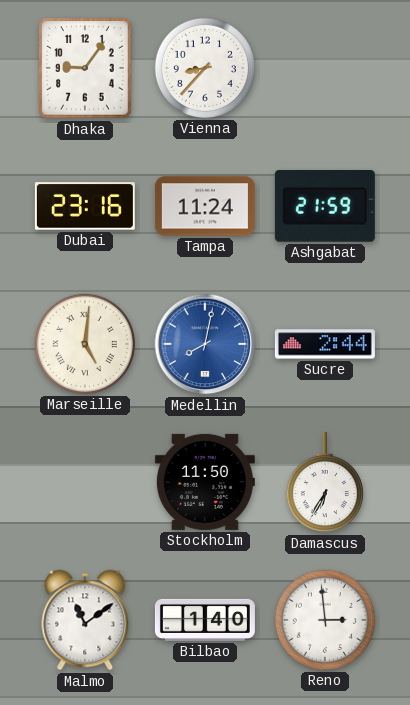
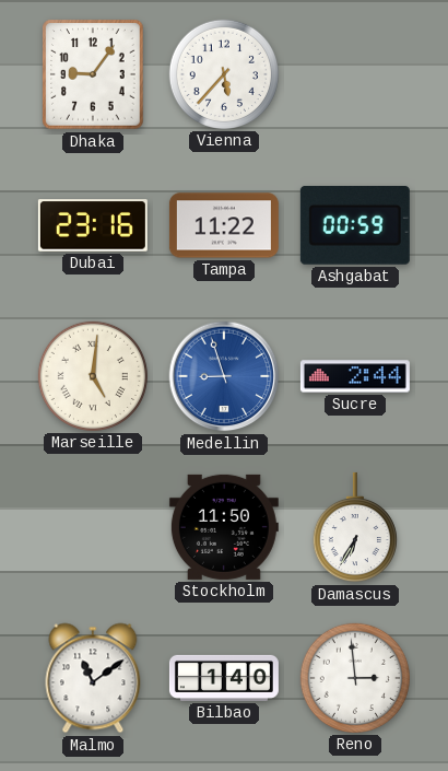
Vienna: 8:37 -> 5:37
Tampa: 11:24 -> 11:22
Ashgabat: 21:59 -> 00:59
Medellin: 8:02 -> 8:57
